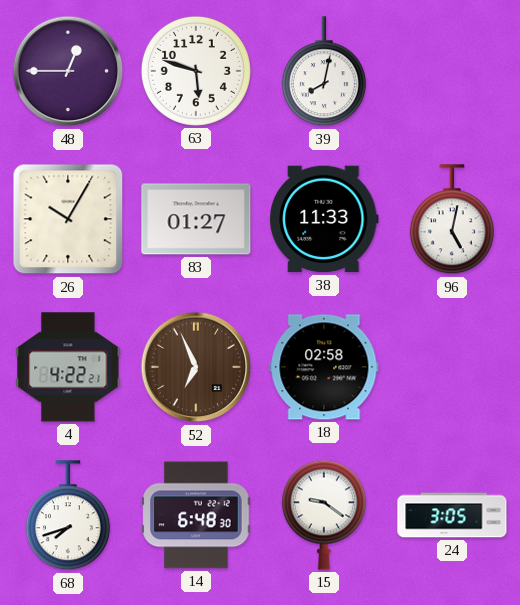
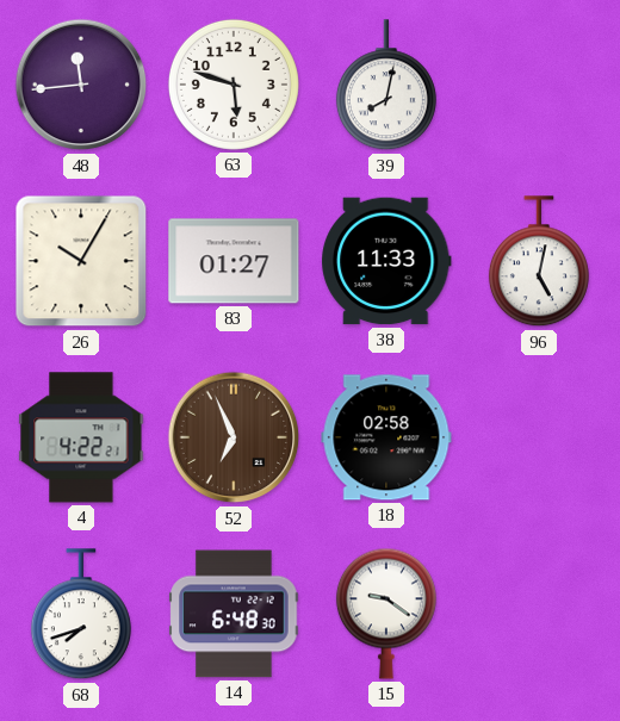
48: 12:45 -> 11:44
24: 3:05 -> none
